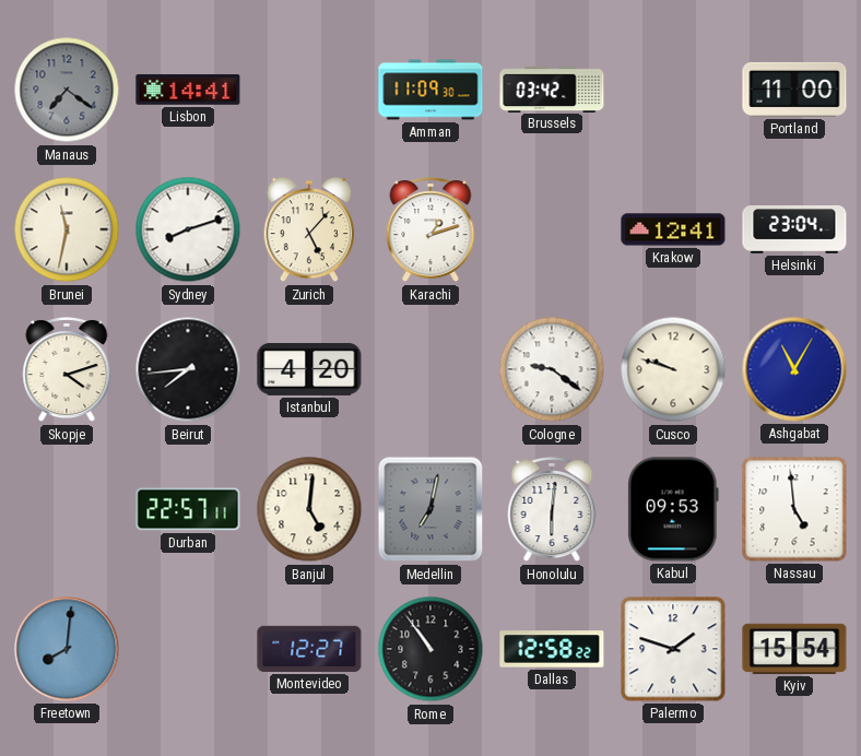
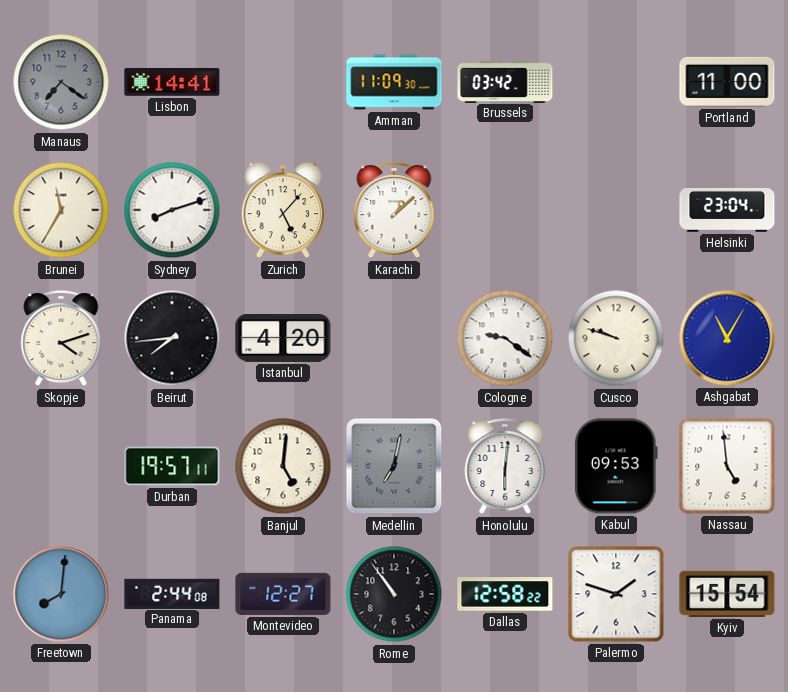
Brunei: 11:32 -> 11:35
Karachi: 1:12 -> 1:08
Krakow: 12:41 -> none
Durban: 22:57 -> 19:57
Panama: none -> 2:44
